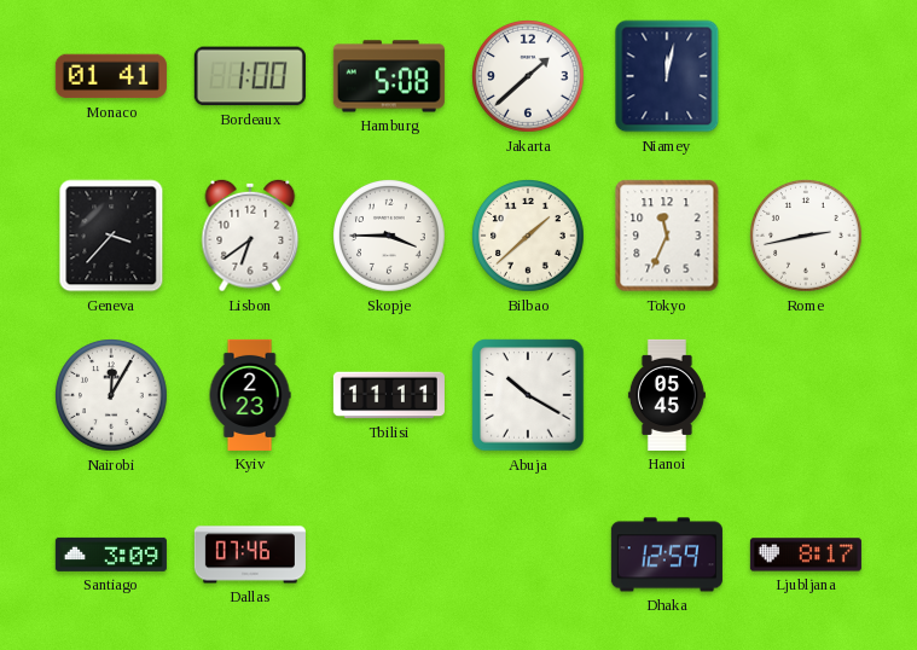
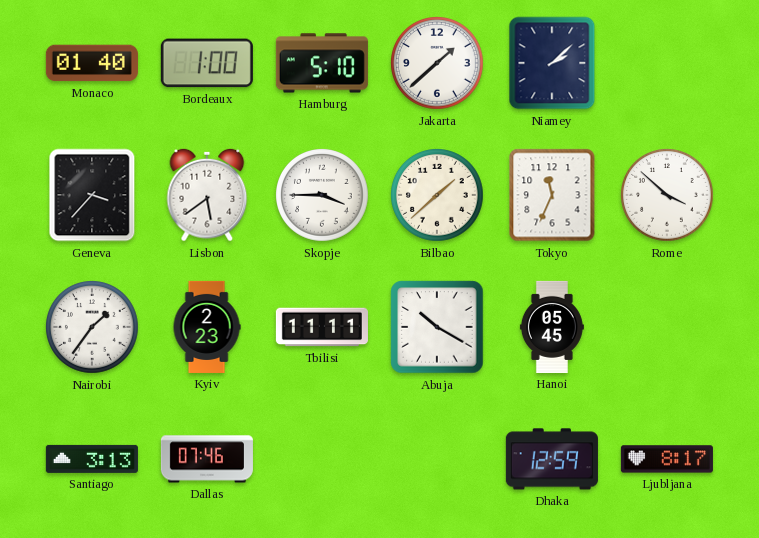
Monaco: 01:41 -> 01:40
Hamburg: 5:08 -> 5:10
Niamey: 12:02 -> 2:08
Lisbon: 6:39 -> 5:39
Rome: 2:43 -> 3:52
Nairobi: 12:05 -> 1:36
Santiago: 3:09 -> 3:13
